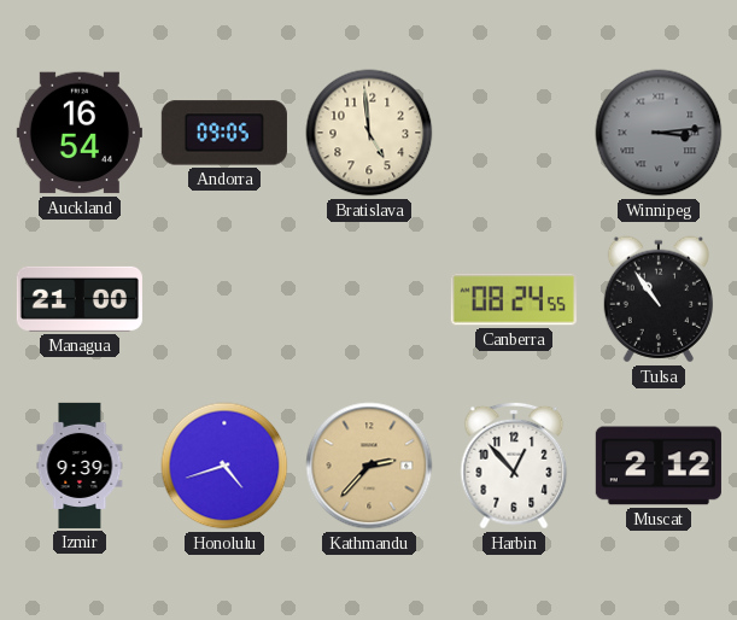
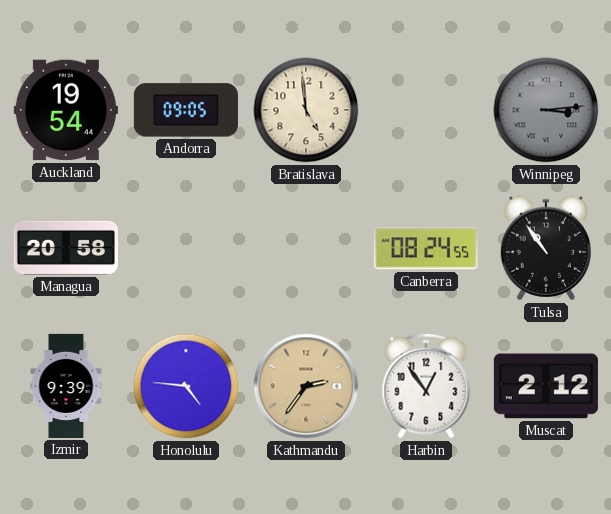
Auckland: 16:54 -> 19:54
Managua: 21:00 -> 20:58
Honolulu: 4:42 -> 4:46
Kathmandu: 2:37 -> 2:36
Harbin: 12:53 -> 12:54
